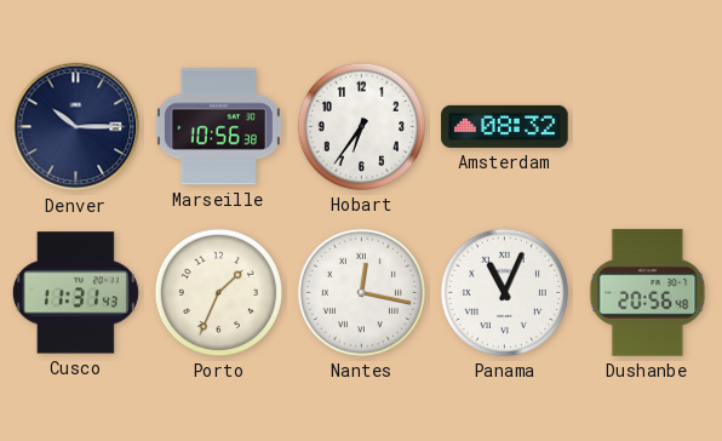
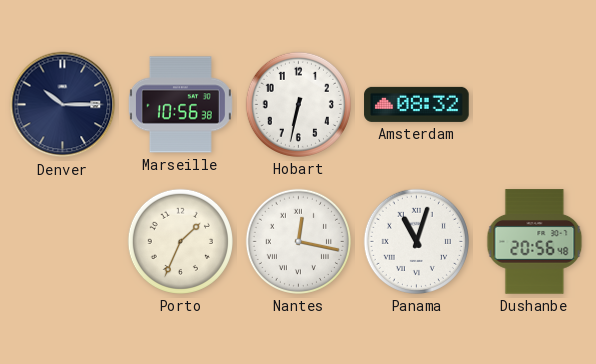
Hobart: 6:36 -> 6:32
Cusco: 11:31 -> none
Panama: 11:04 -> 11:03
